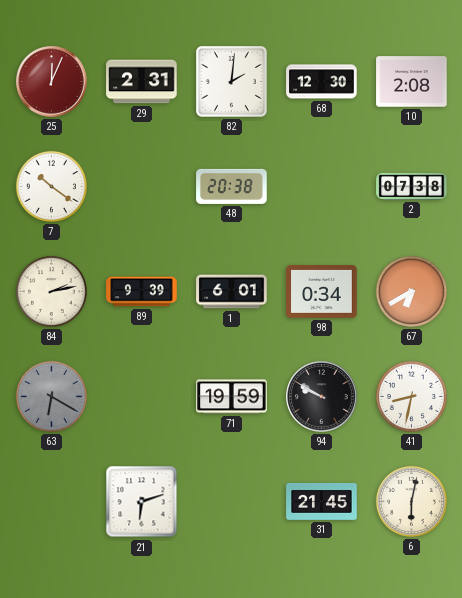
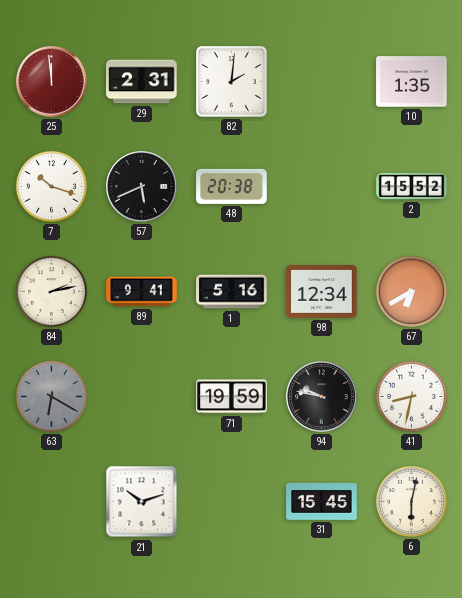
25: 12:04 -> 11:59
68: 12:30 -> none
10: 2:08 -> 1:35
7: 10:21 -> 10:18
57: none -> 5:41
2: 07:38 -> 15:52
89: 9:39 -> 9:41
1: 6:01 -> 5:16
98: 0:34 -> 12:34
94: 9:50 -> 9:47
21: 6:12 -> 10:12
31: 21:45 -> 15:45
